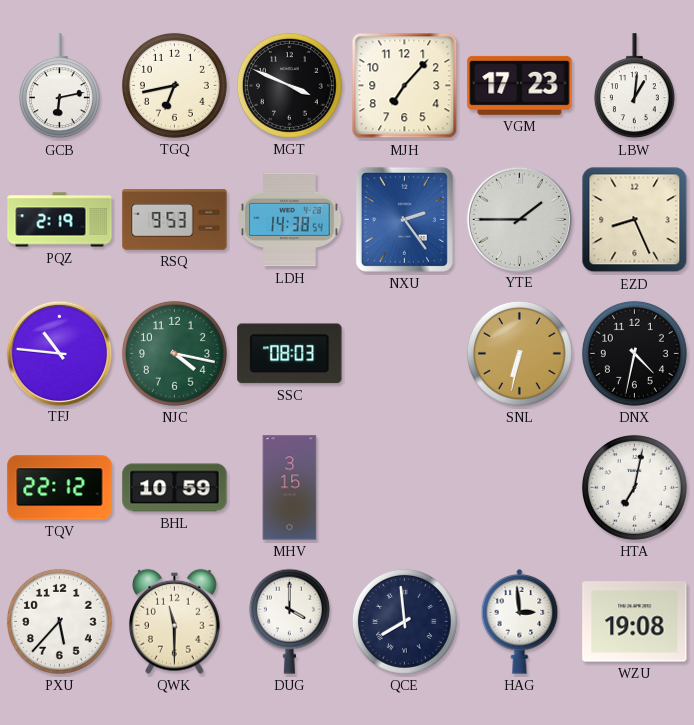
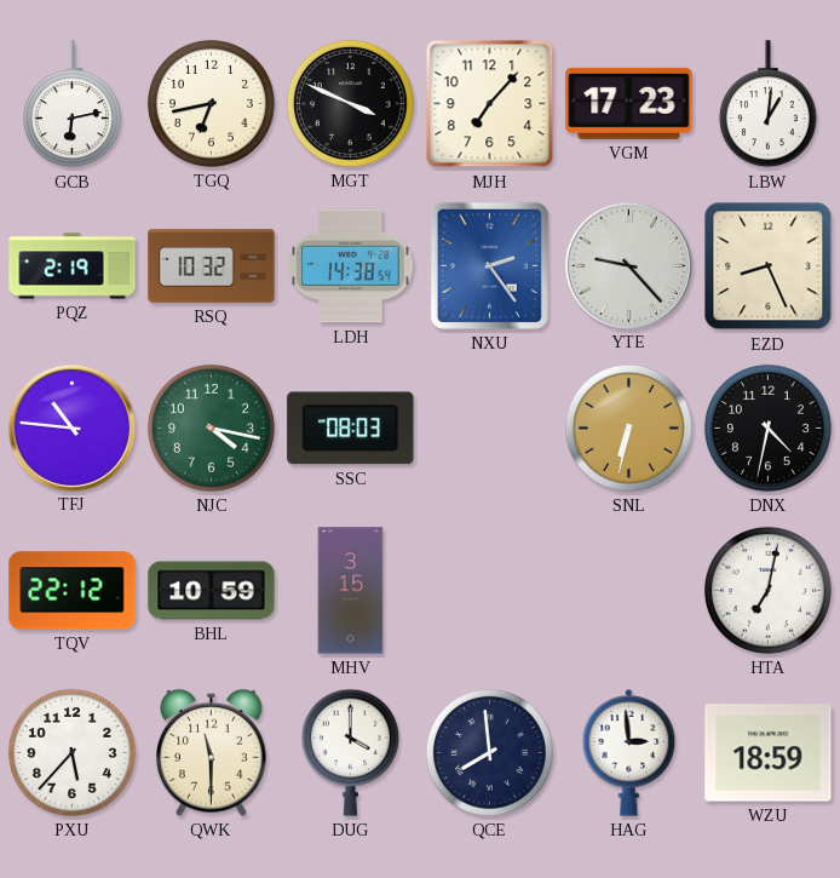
RSQ: 9:53 -> 10:32
YTE: 1:45 -> 9:23
WZU: 19:08 -> 18:59
